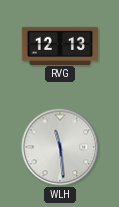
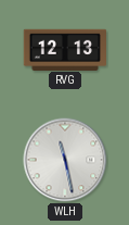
WLH: 11:29 -> 11:28
